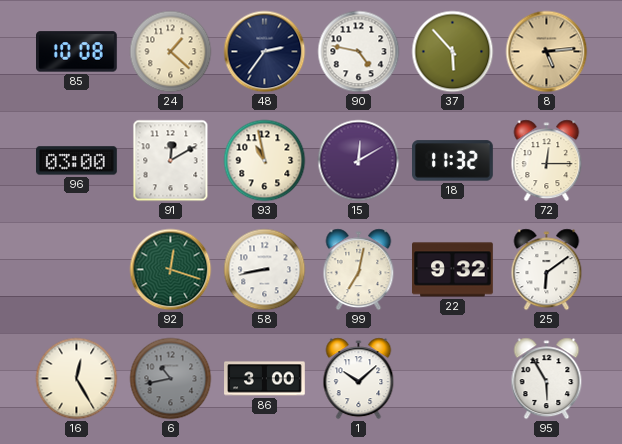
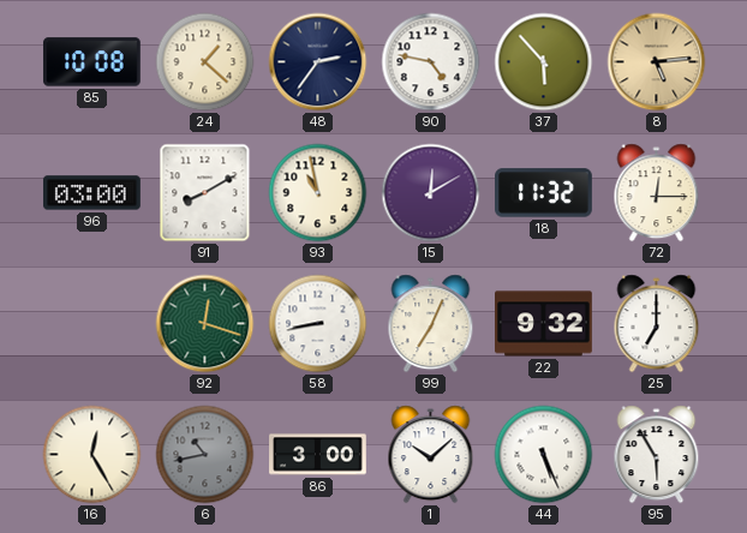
91: 12:10 -> 8:10
99: 7:02 -> 7:04
25: 6:09 -> 7:00
44: none -> 5:26
